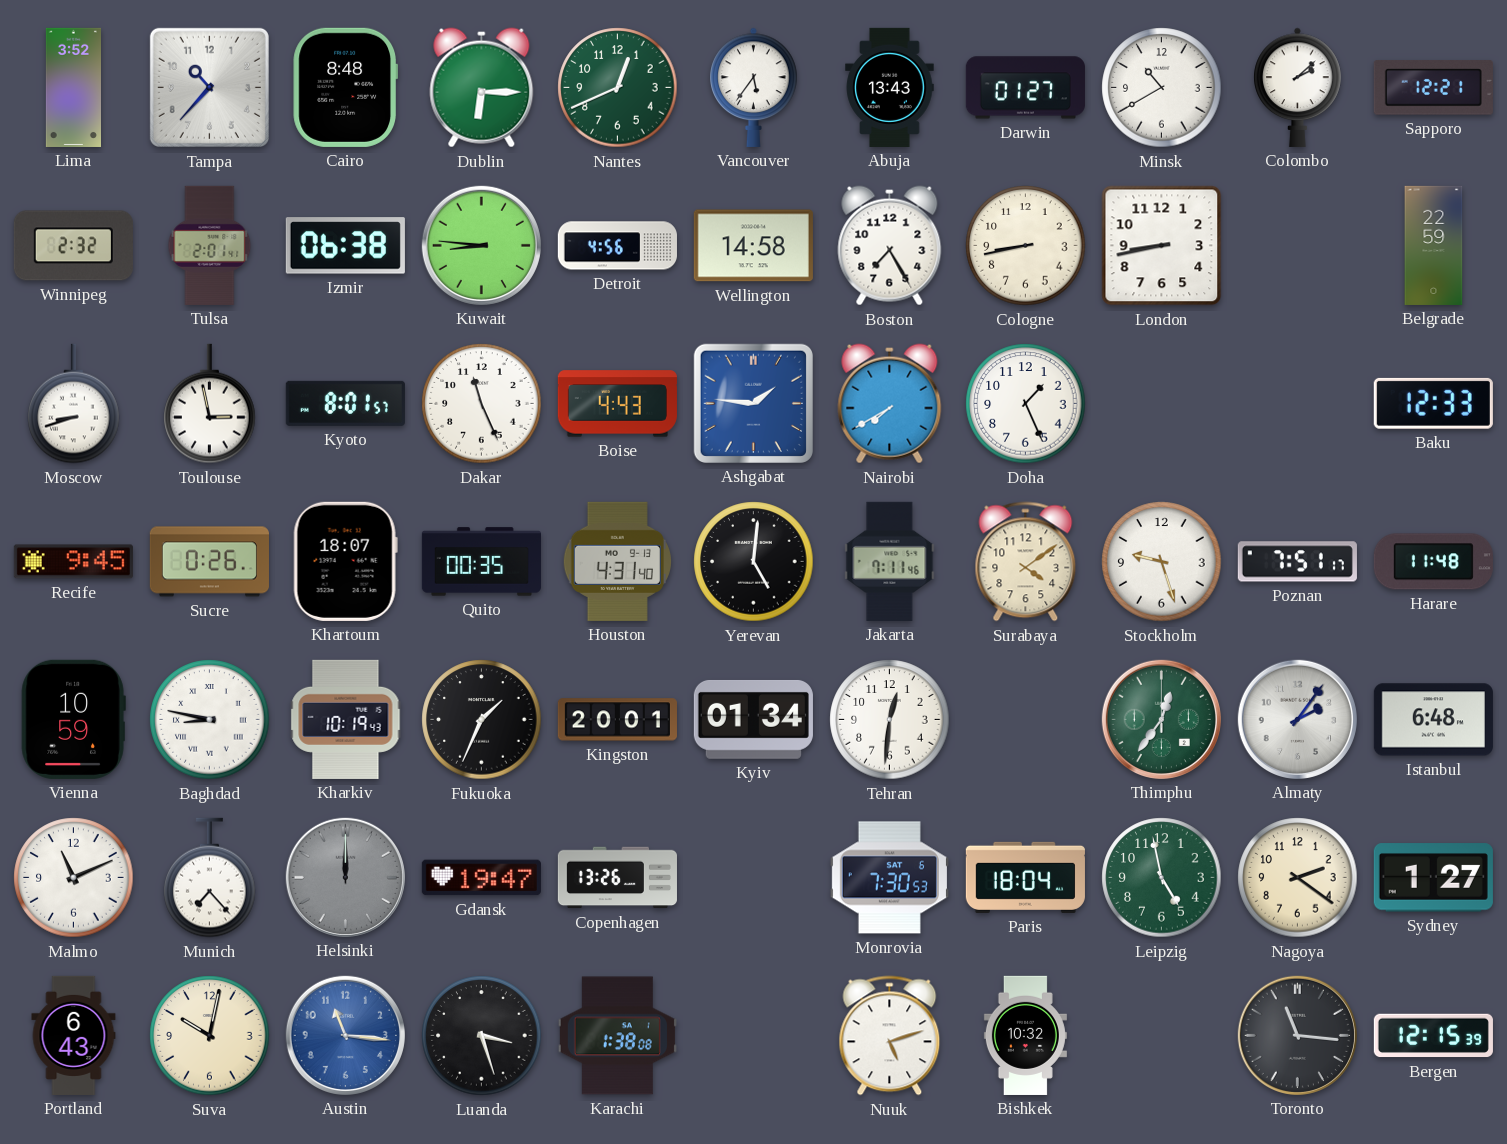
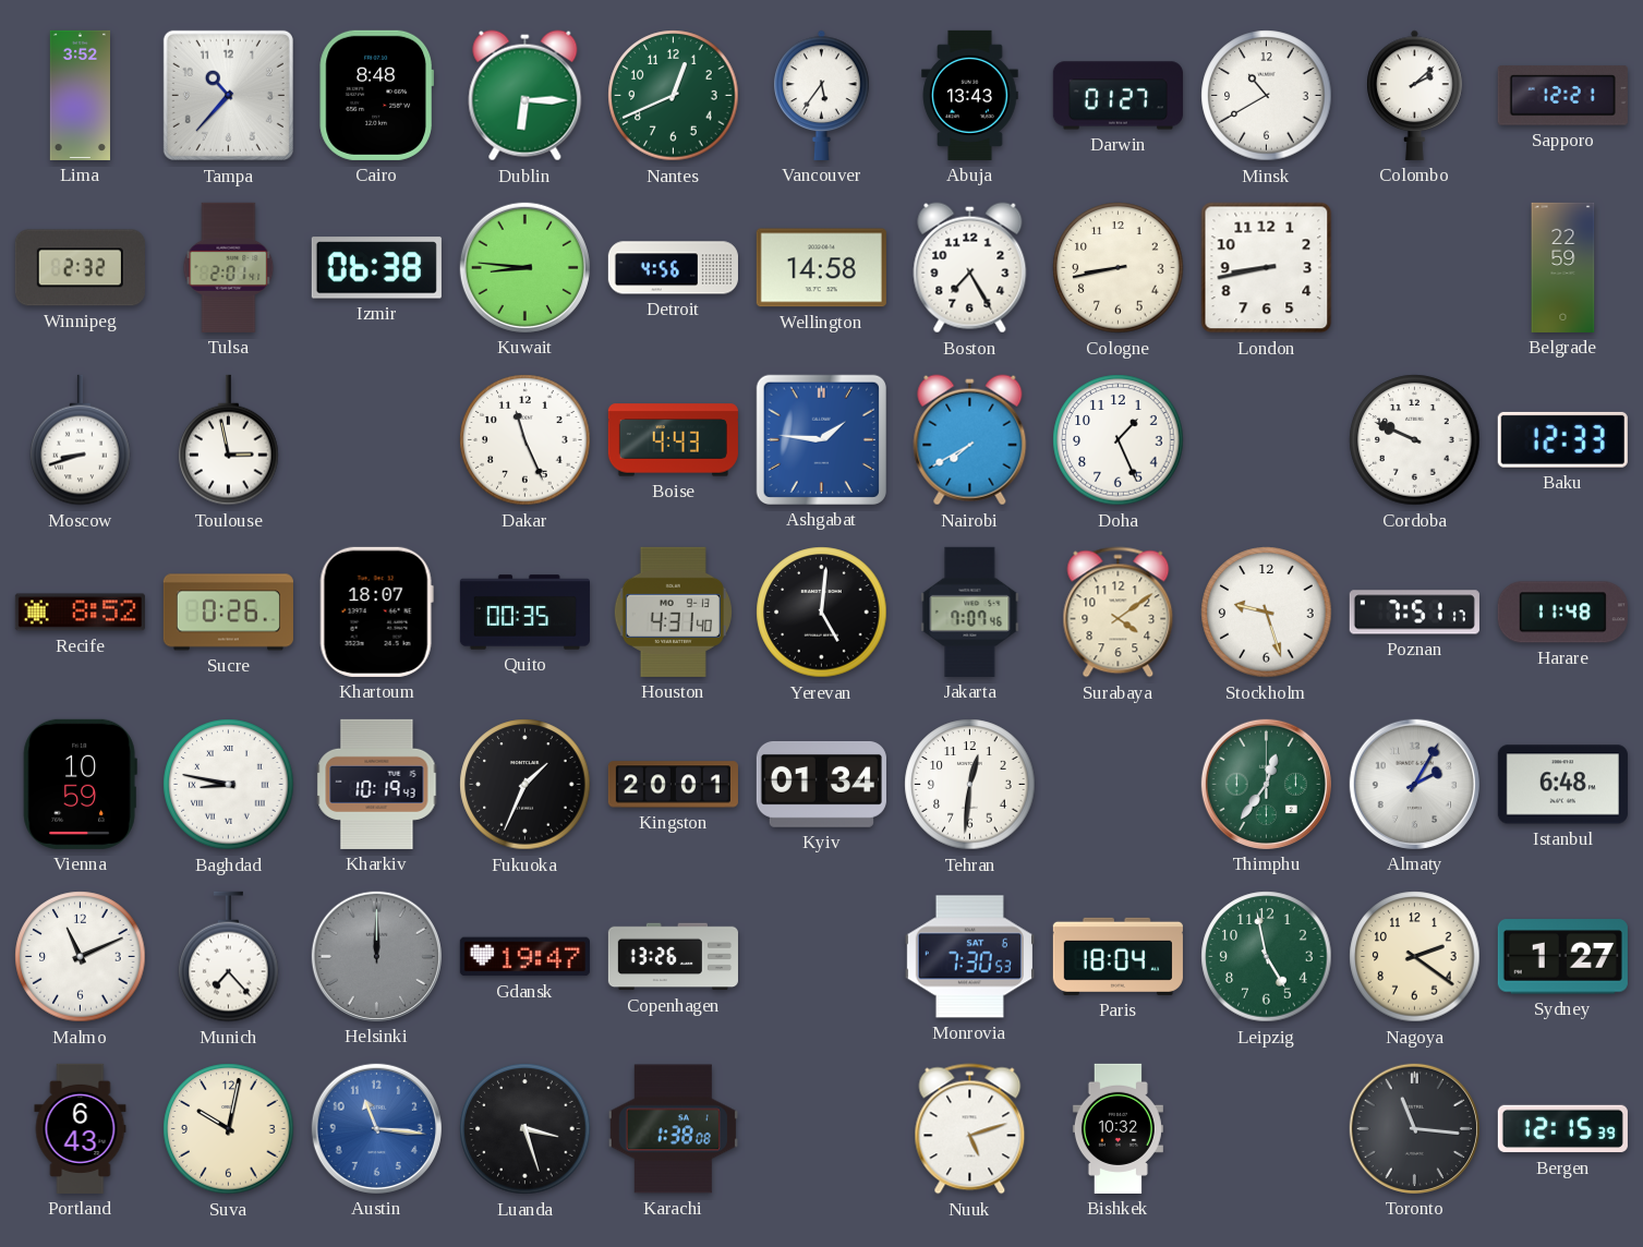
Kyoto: 8:01 -> none
Cordoba: none -> 9:49
Recife: 9:45 -> 8:52
Jakarta: 7:11 -> 7:07
Almaty: 2:06 -> 2:05
